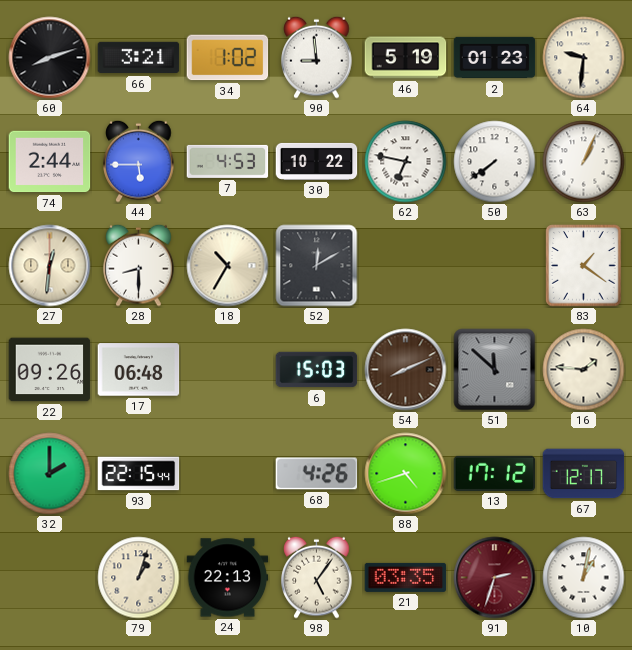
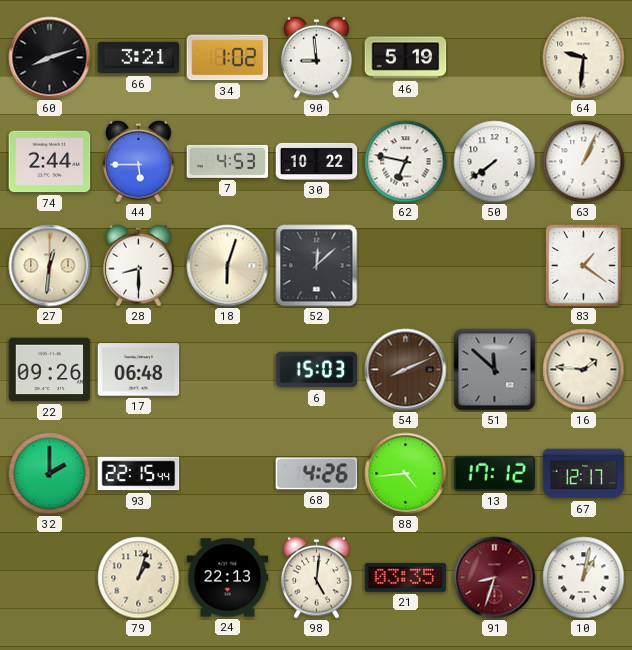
2: 01:23 -> none
18: 10:35 -> 6:03
52: 12:10 -> 12:08
88: 4:42 -> 4:44
98: 5:06 -> 5:01
91: 2:33 -> 8:33
